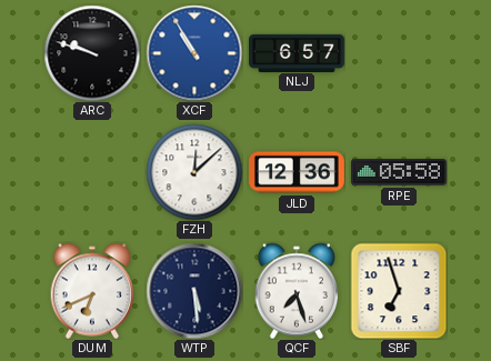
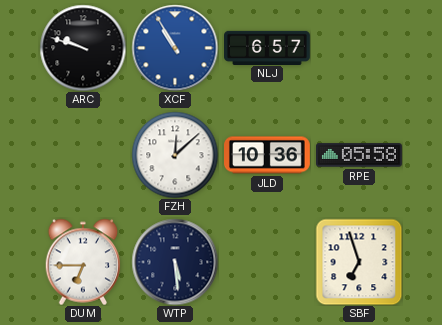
JLD: 12:36 -> 10:36
DUM: 6:41 -> 6:45
QCF: 7:27 -> none
